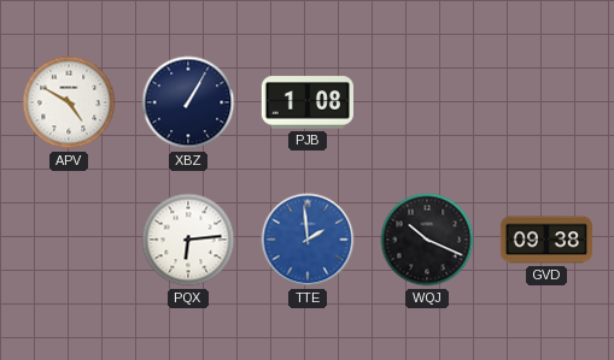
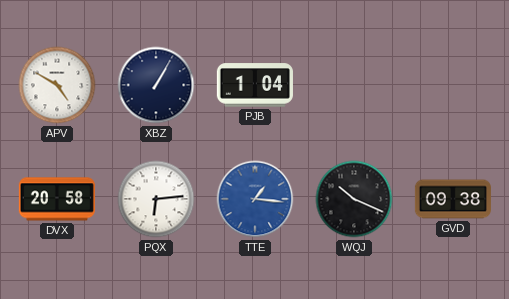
PJB: 1:08 -> 1:04
DVX: none -> 20:58
TTE: 1:59 -> 1:16
